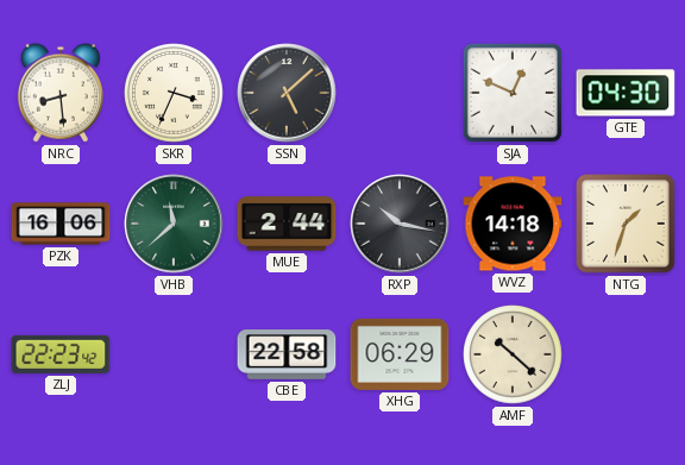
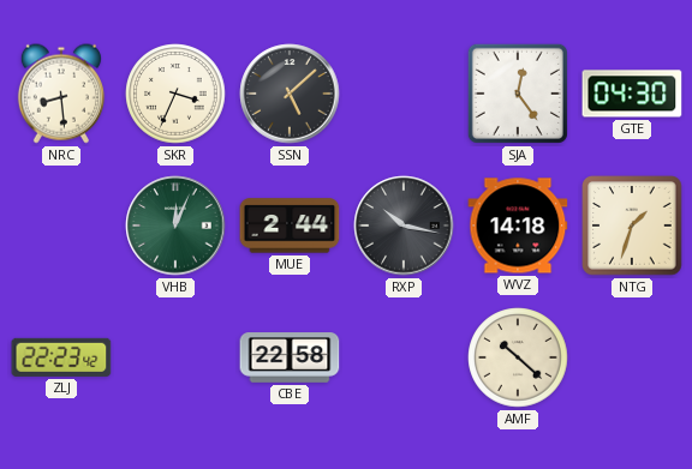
SJA: 12:49 -> 12:24
PZK: 16:06 -> none
VHB: 11:38 -> 12:04
XHG: 06:29 -> none
